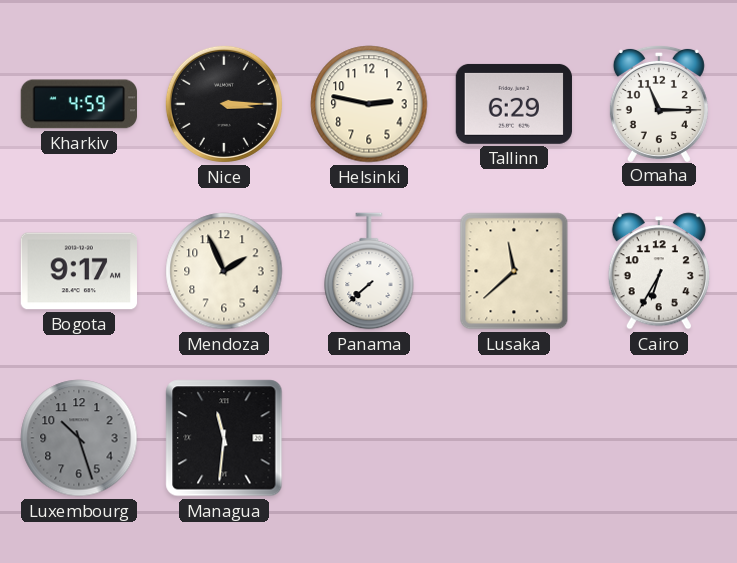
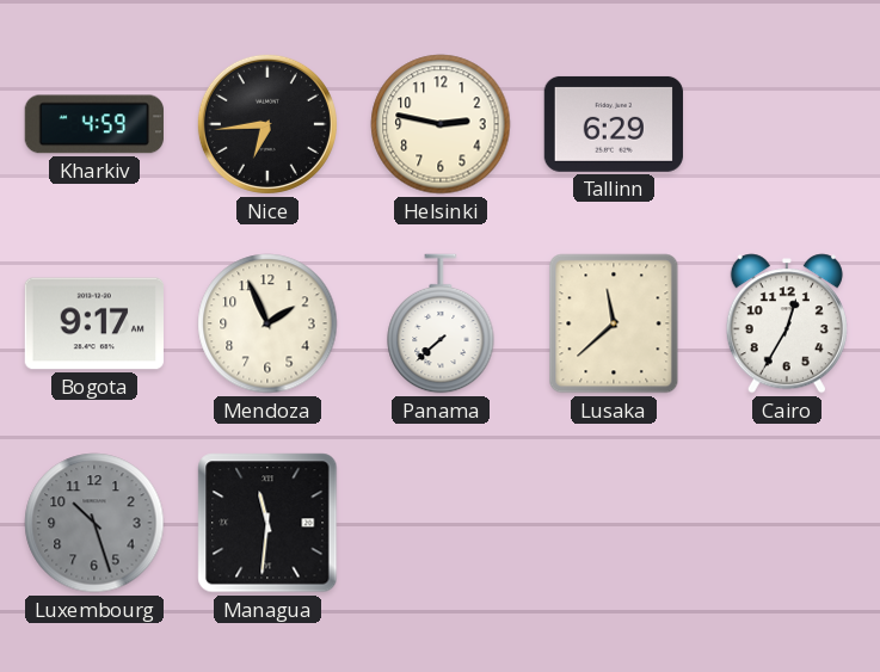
Nice: 3:15 -> 6:44
Omaha: 11:15 -> none
Cairo: 6:35 -> 12:35
